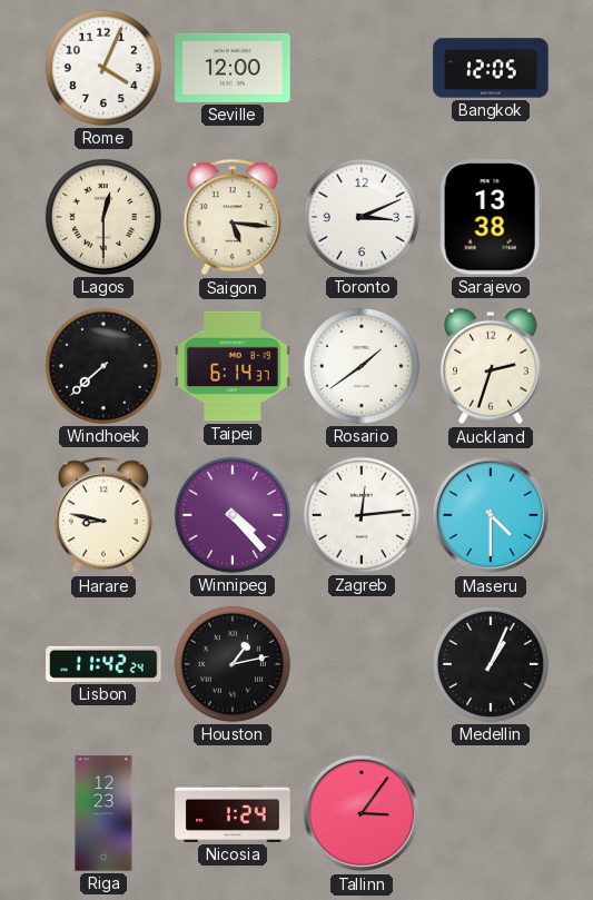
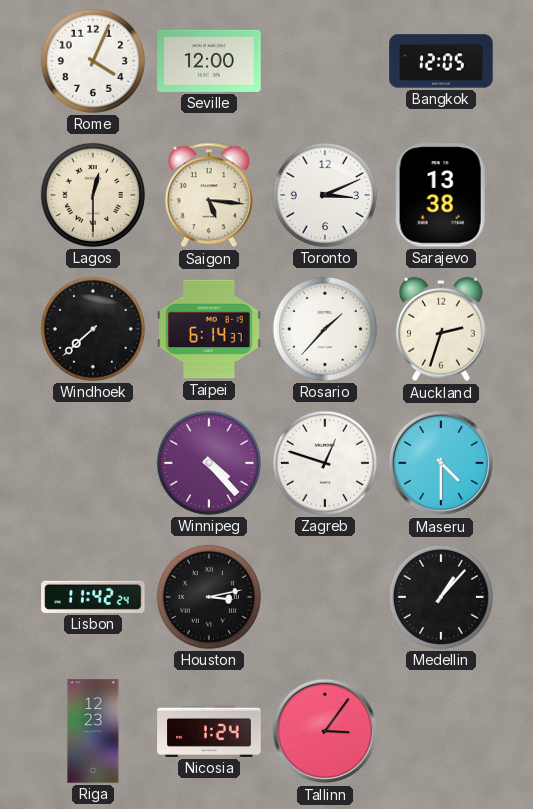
Rosario: 1:39 -> 1:37
Harare: 8:47 -> none
Zagreb: 12:14 -> 12:48
Houston: 1:13 -> 3:13
Medellin: 1:04 -> 1:07
